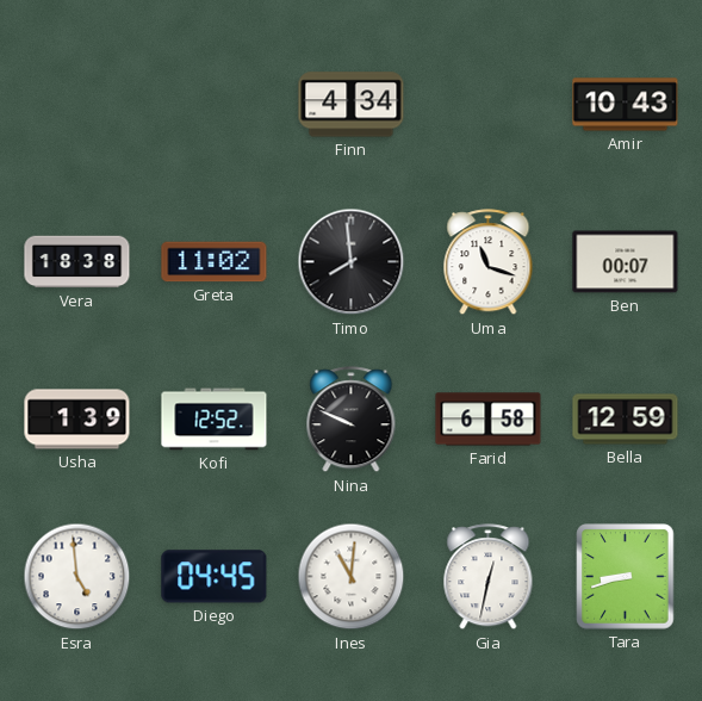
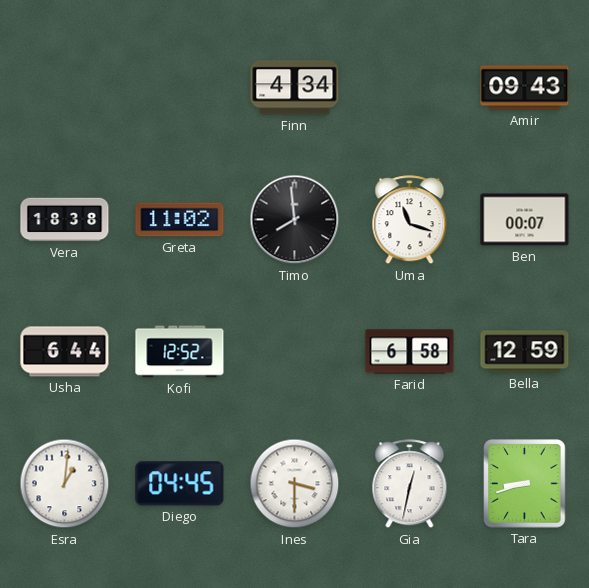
Amir: 10:43 -> 09:43
Usha: 1:39 -> 6:44
Nina: 9:49 -> none
Esra: 4:59 -> 1:01
Ines: 11:01 -> 3:30
